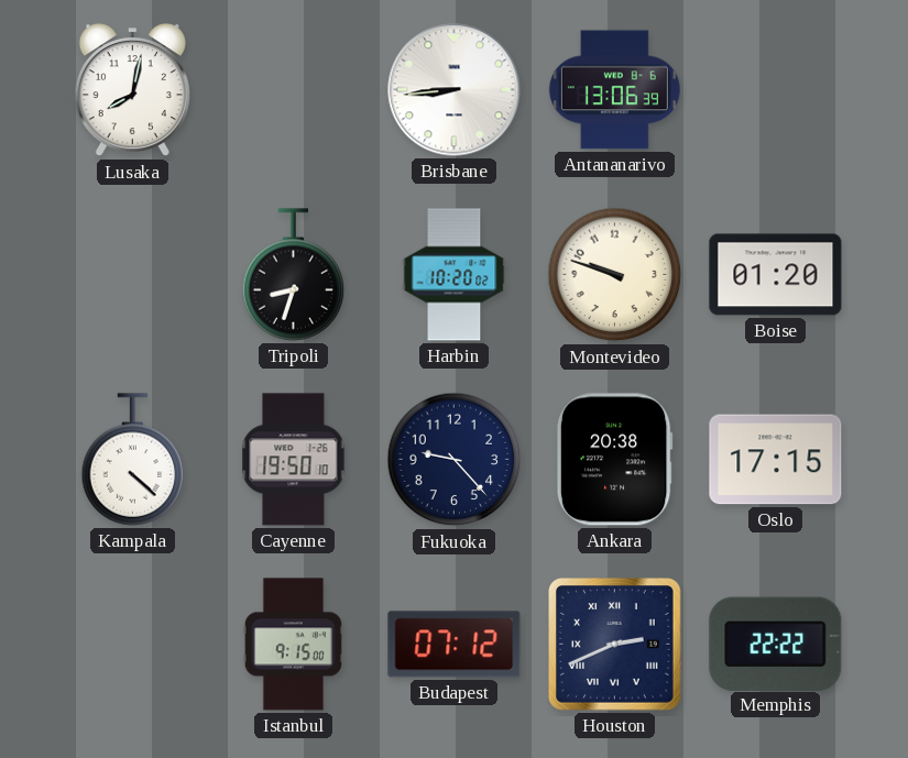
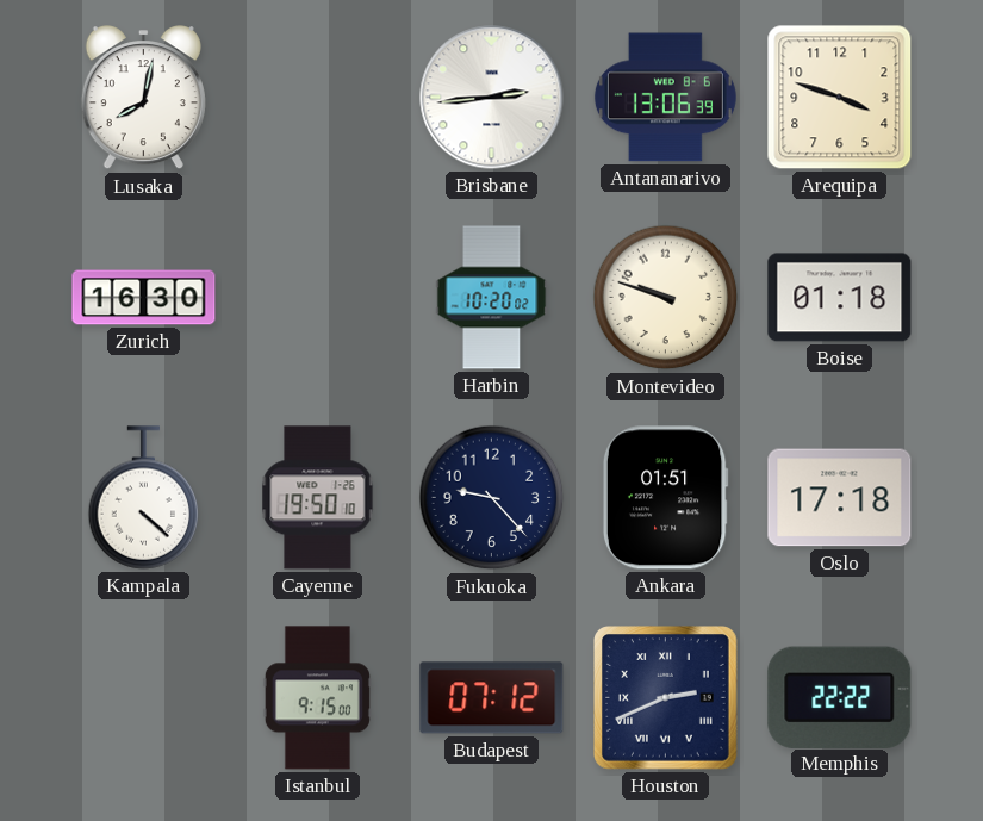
Brisbane: 8:44 -> 2:44
Arequipa: none -> 3:48
Zurich: none -> 16:30
Tripoli: 8:33 -> none
Boise: 01:20 -> 01:18
Ankara: 20:38 -> 01:51
Oslo: 17:15 -> 17:18
